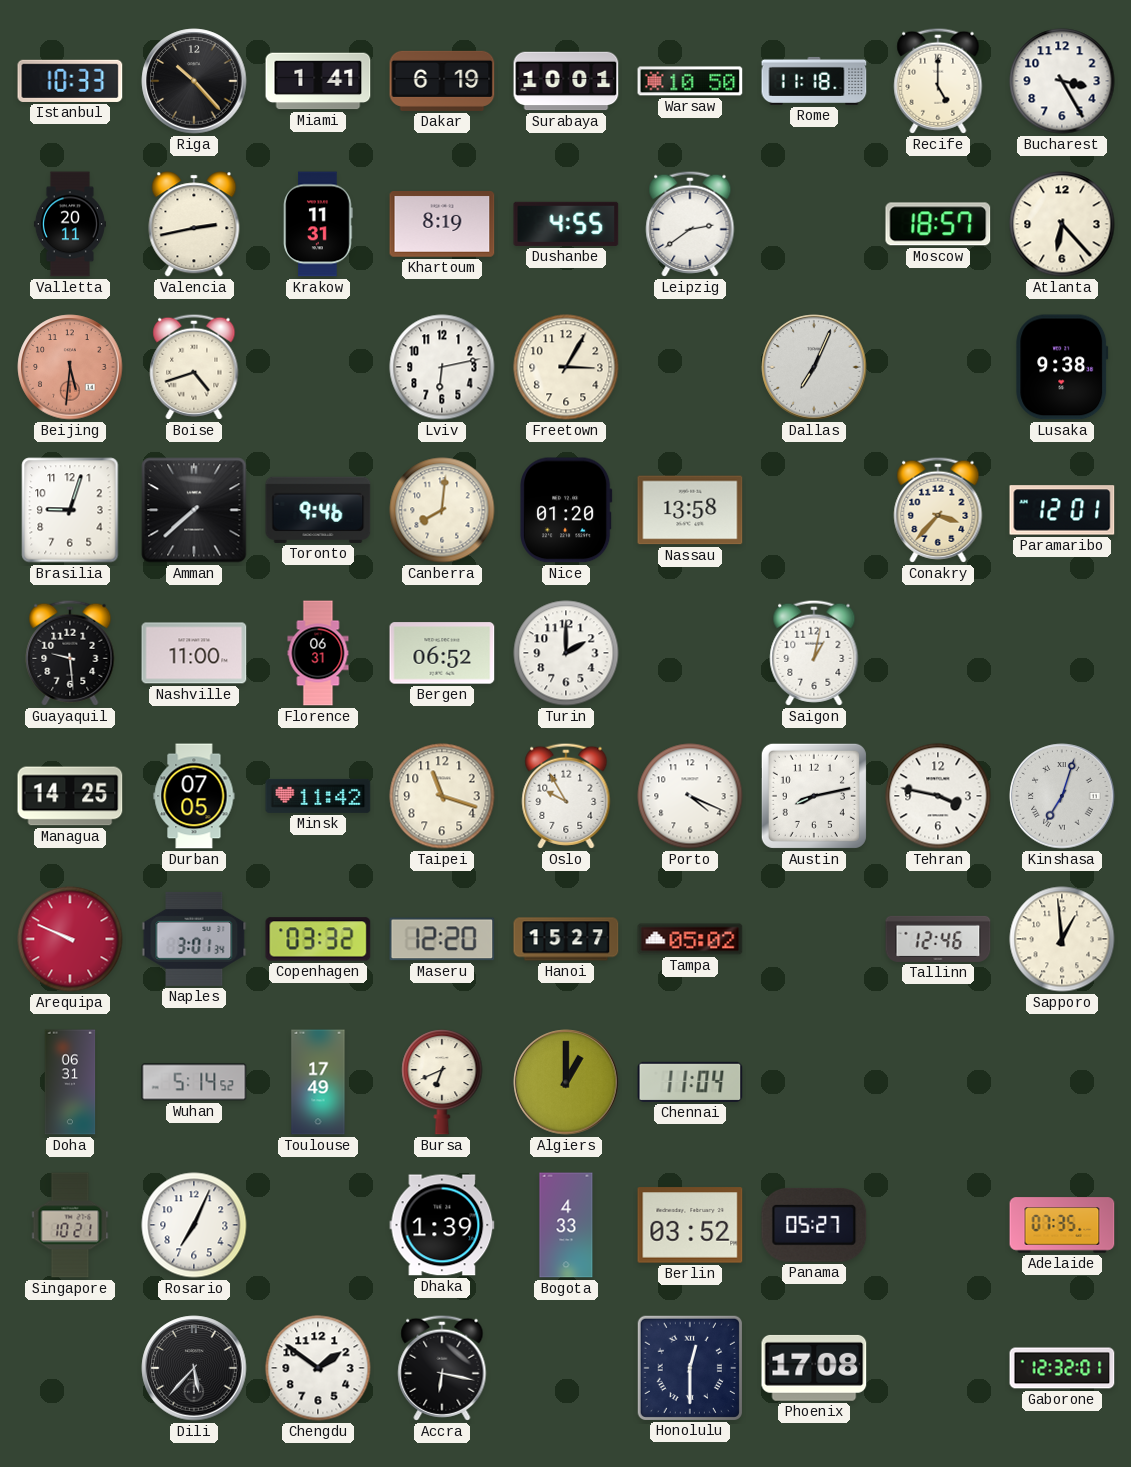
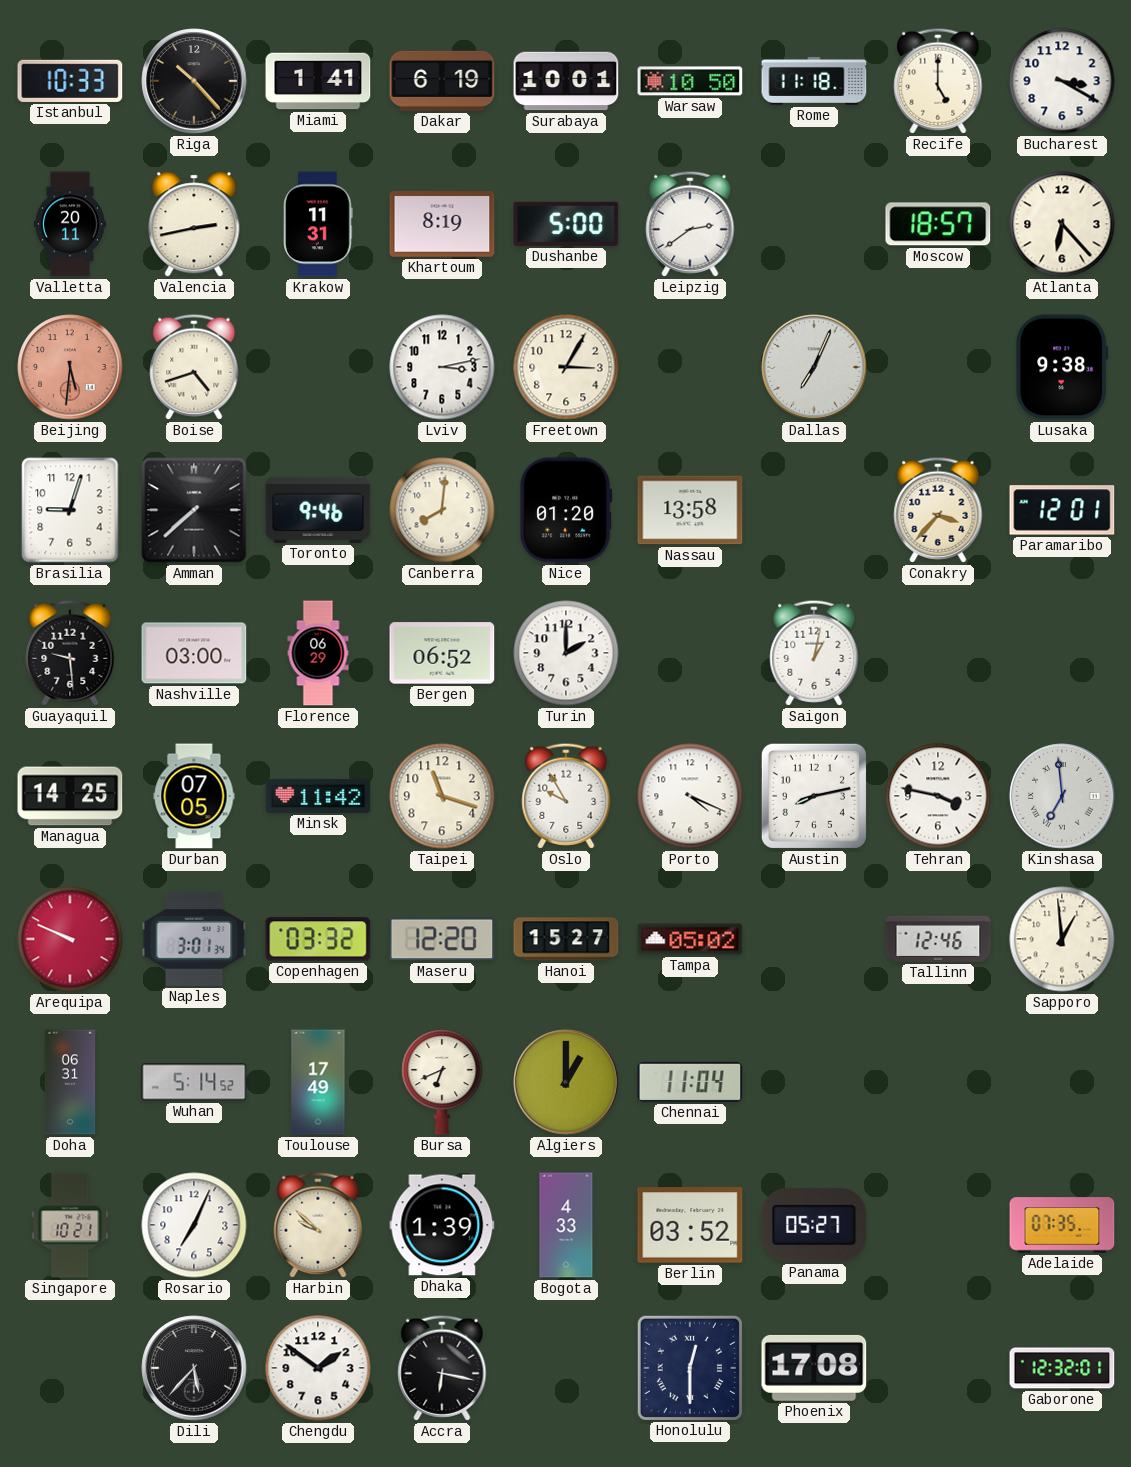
Bucharest: 3:25 -> 3:20
Dushanbe: 4:55 -> 5:00
Lviv: 6:13 -> 3:13
Nashville: 11:00 -> 03:00
Florence: 06:31 -> 06:29
Kinshasa: 7:03 -> 6:59
Harbin: none -> 9:52
